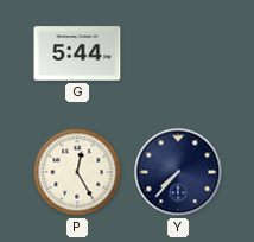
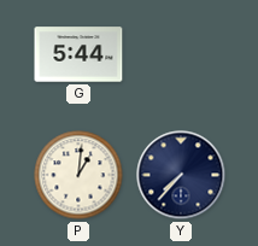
P: 12:25 -> 1:01
